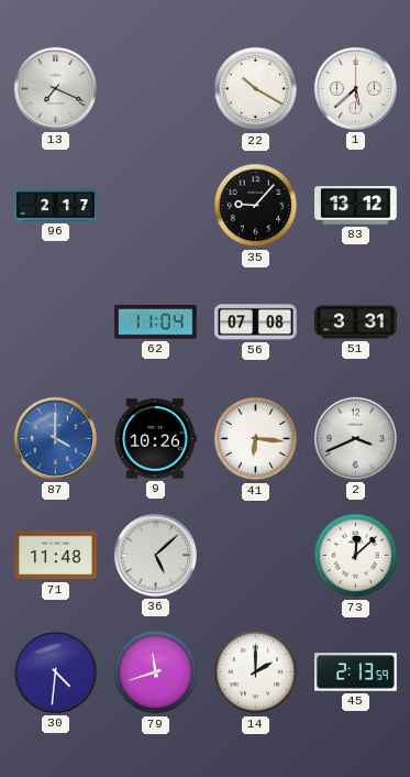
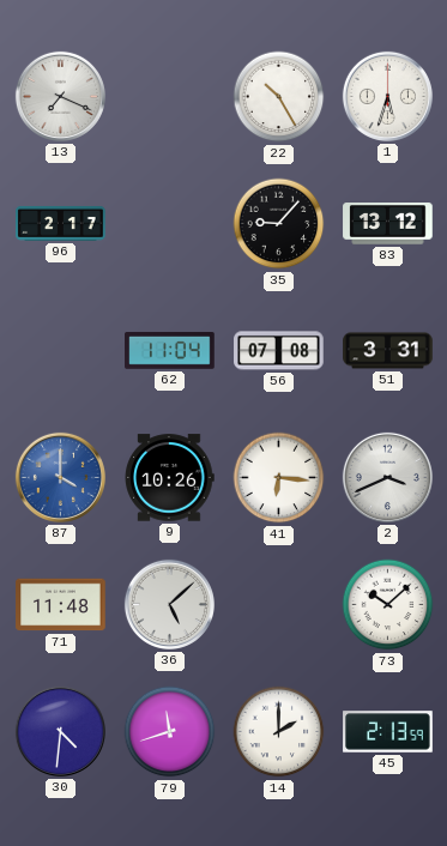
22: 10:20 -> 10:25
1: 5:38 -> 5:33
73: 12:08 -> 10:08
